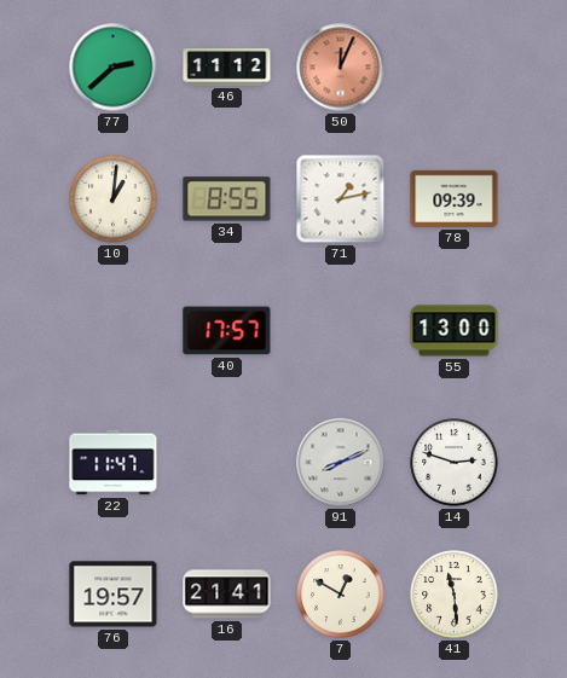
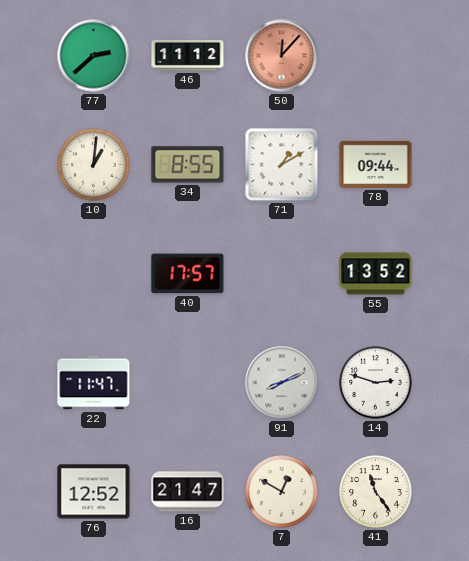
50: 12:04 -> 12:07
71: 1:13 -> 1:10
78: 09:39 -> 09:44
55: 13:00 -> 13:52
76: 19:57 -> 12:52
16: 21:41 -> 21:47
41: 11:29 -> 11:24
